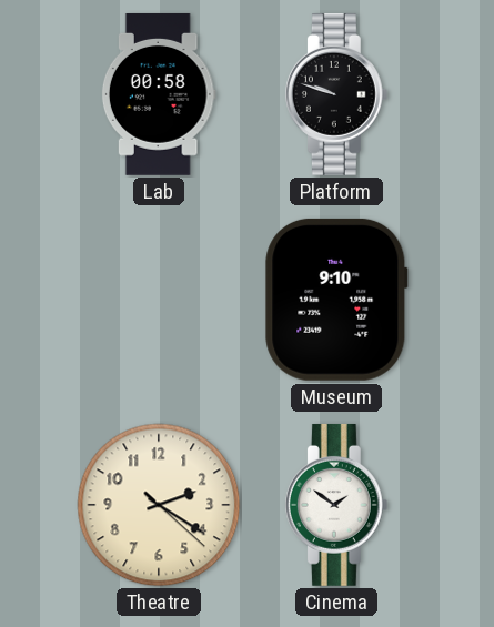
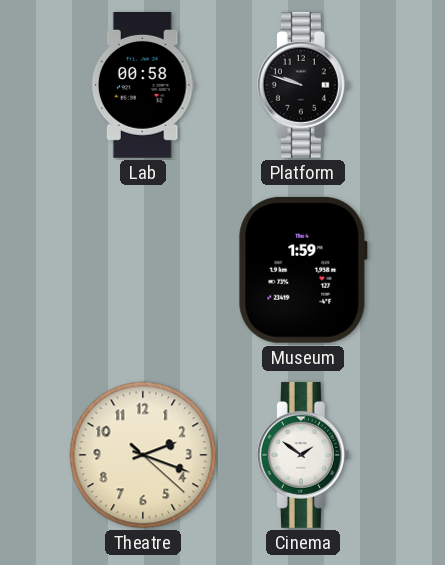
Museum: 9:10 -> 1:59
Theatre: 2:20 -> 2:18
